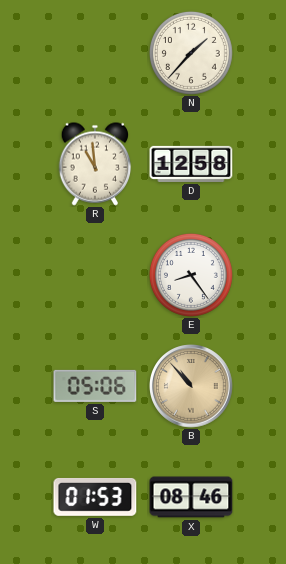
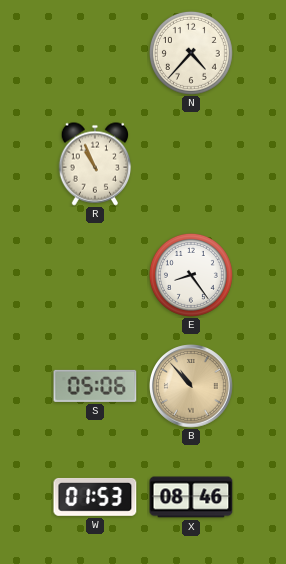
N: 1:37 -> 4:37
R: 10:59 -> 10:56
D: 12:58 -> none
